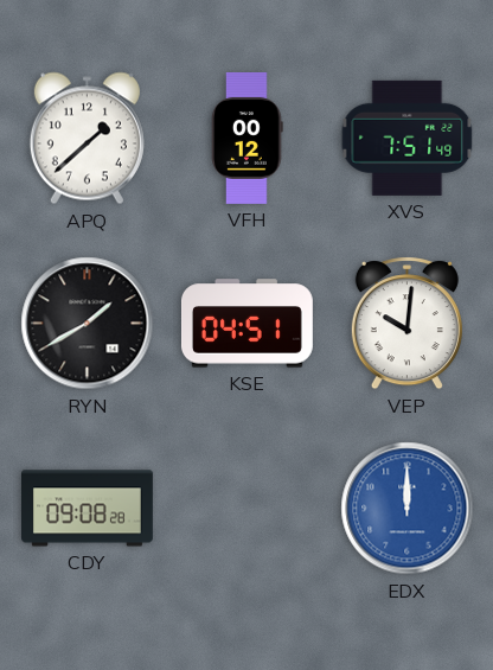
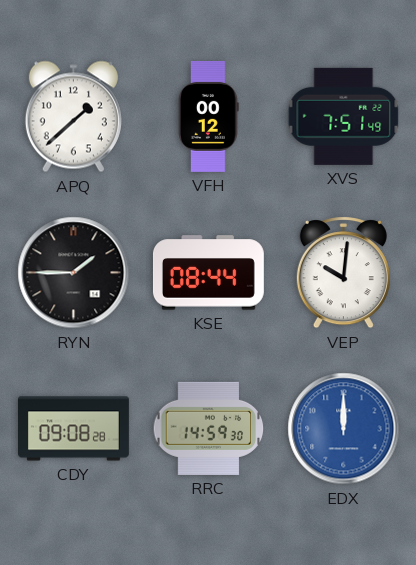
RYN: 1:40 -> 1:45
KSE: 04:51 -> 08:44
RRC: none -> 14:59
